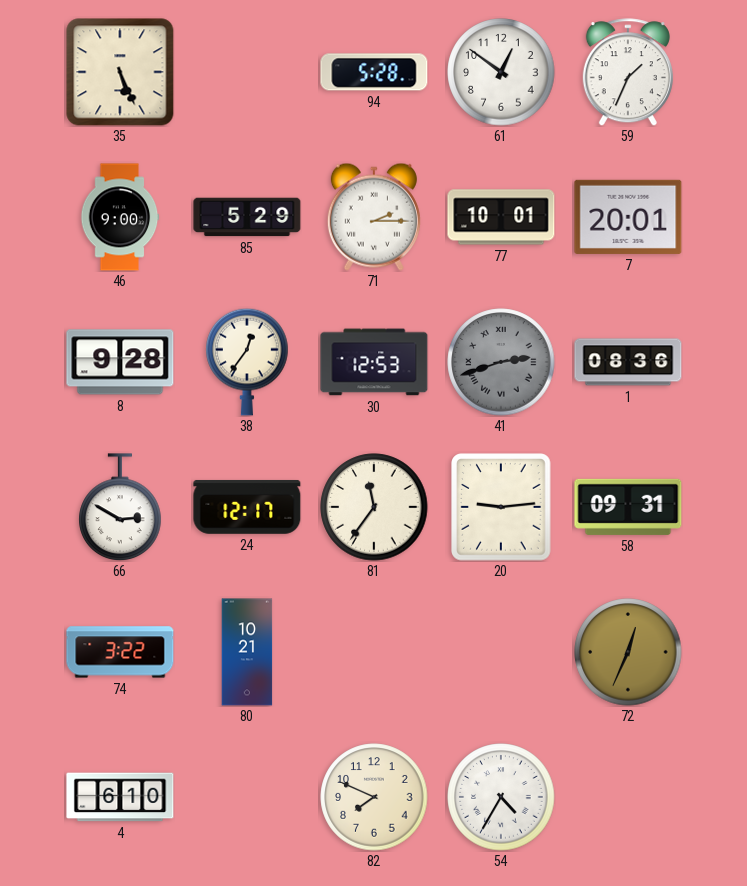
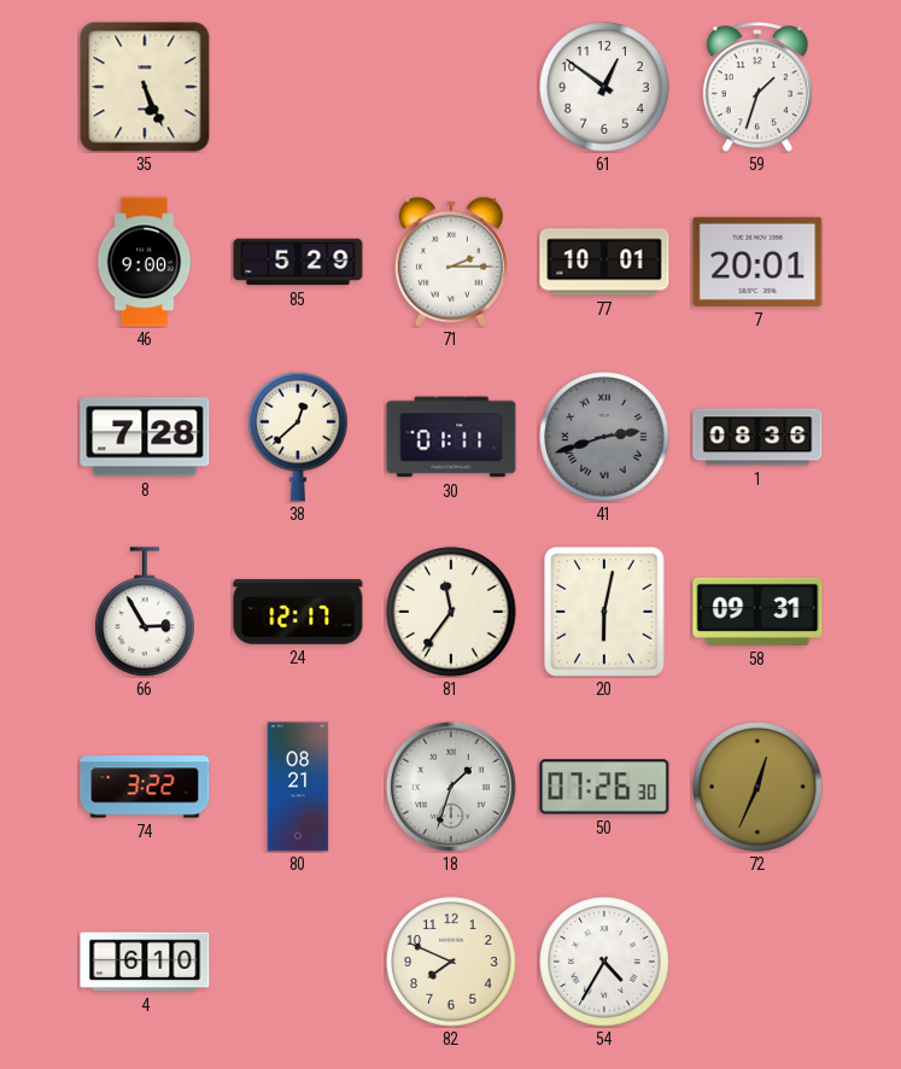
94: 5:28 -> none
59: 1:34 -> 1:33
8: 9:28 -> 7:28
38: 12:36 -> 12:38
30: 12:53 -> 01:11
66: 2:50 -> 2:55
20: 9:14 -> 6:02
80: 10:21 -> 08:21
18: none -> 1:33
50: none -> 07:26
